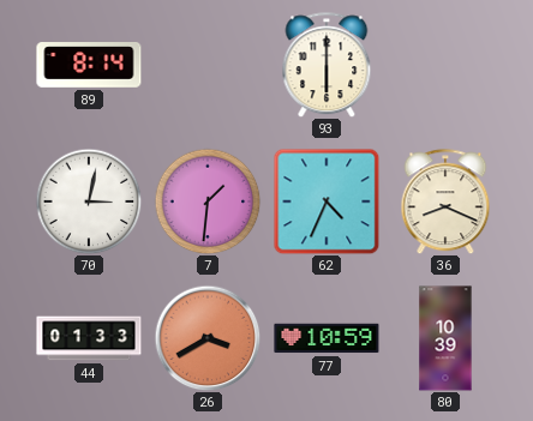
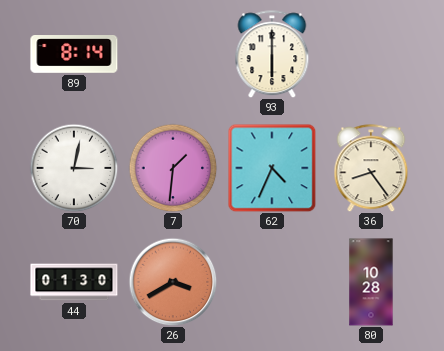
36: 8:19 -> 8:24
44: 01:33 -> 01:30
77: 10:59 -> none
80: 10:39 -> 10:28
